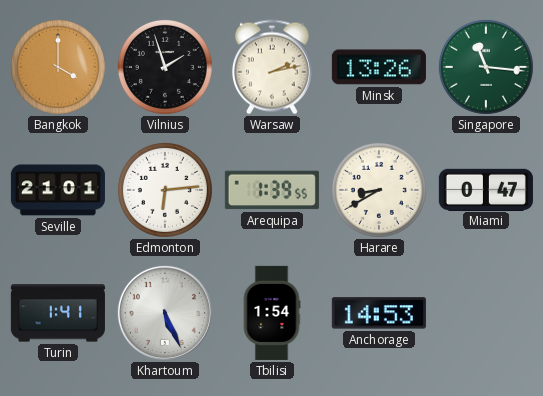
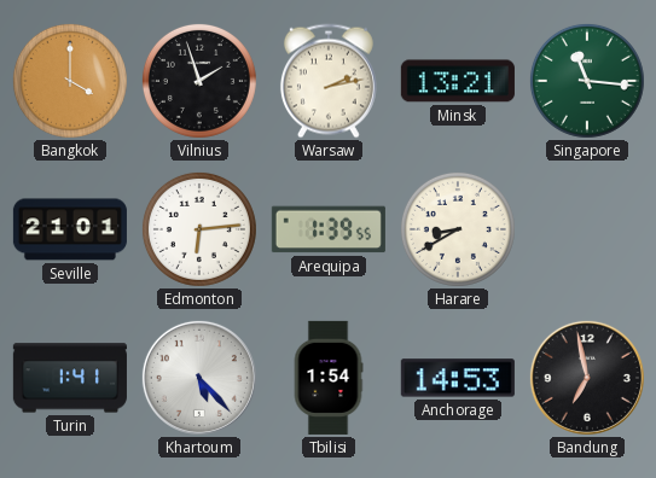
Minsk: 13:26 -> 13:21
Miami: 0:47 -> none
Khartoum: 5:26 -> 5:23
Bandung: none -> 6:58
